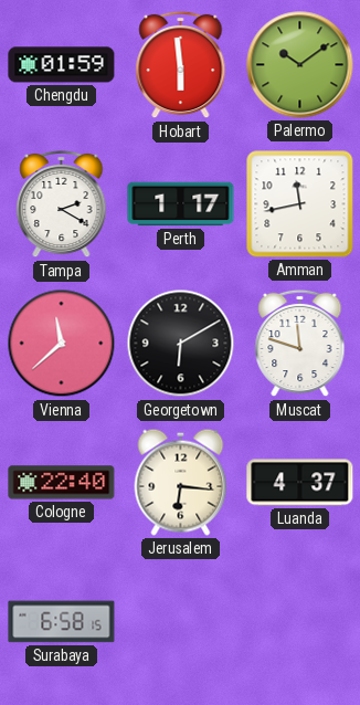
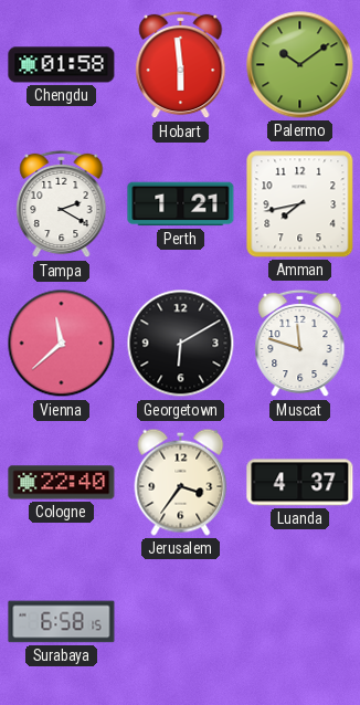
Chengdu: 01:59 -> 01:58
Perth: 1:17 -> 1:21
Amman: 11:43 -> 7:43
Jerusalem: 6:16 -> 3:36
